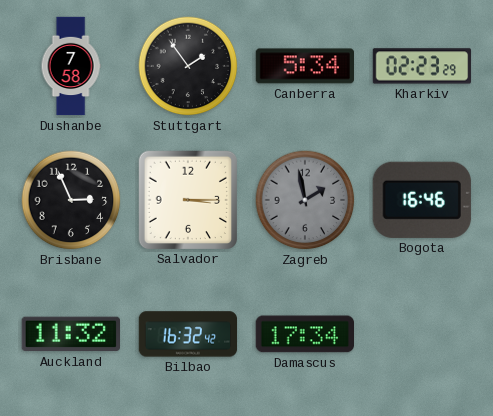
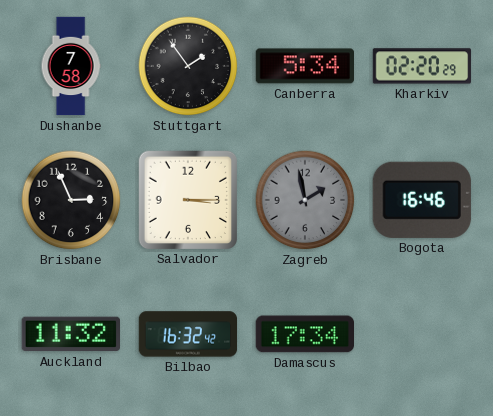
Kharkiv: 02:23 -> 02:20
